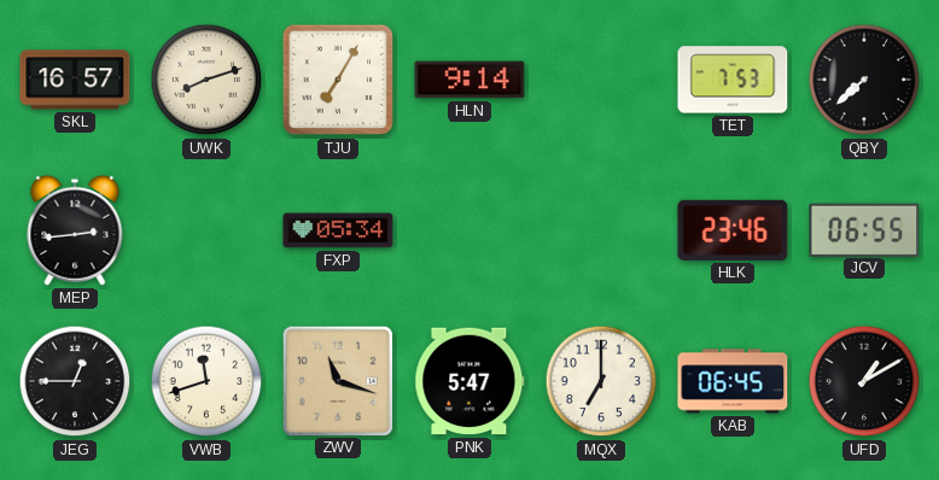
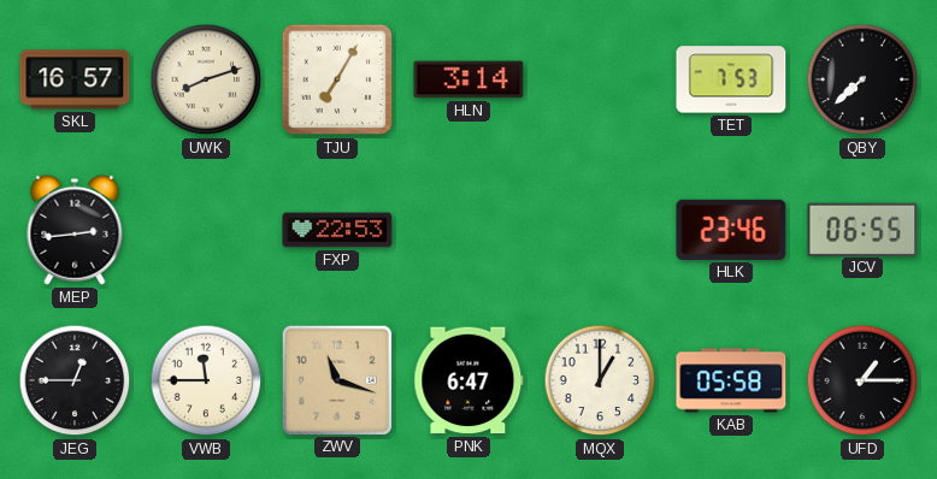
HLN: 9:14 -> 3:14
FXP: 05:34 -> 22:53
VWB: 11:42 -> 11:45
PNK: 5:47 -> 6:47
MQX: 7:00 -> 1:00
KAB: 06:45 -> 05:58
UFD: 1:10 -> 1:15
